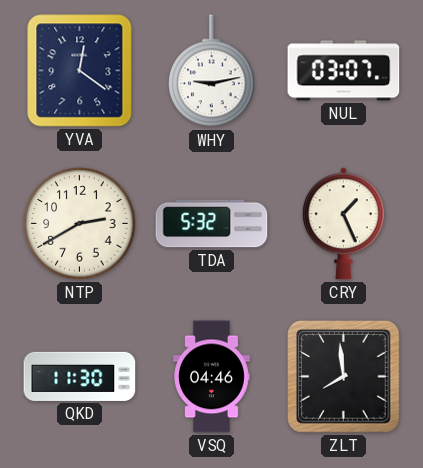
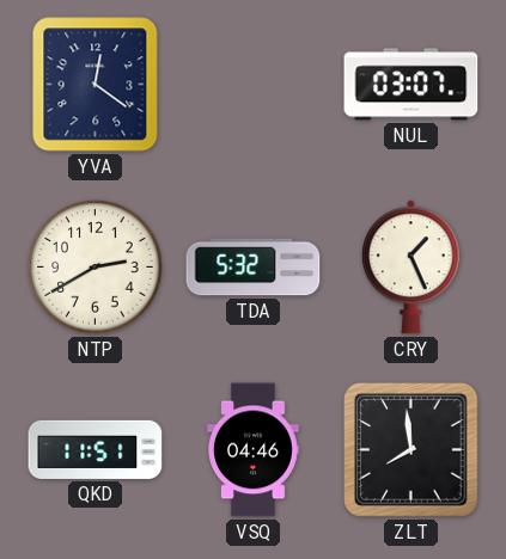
WHY: 9:13 -> none
QKD: 11:30 -> 11:51
